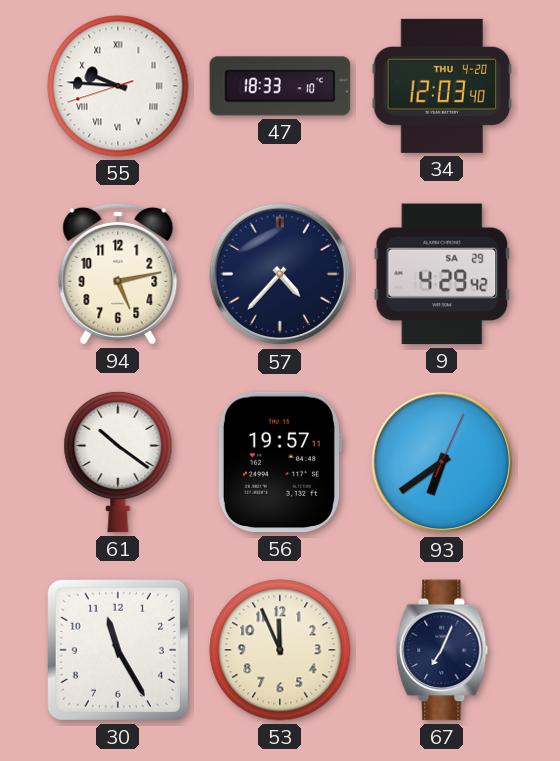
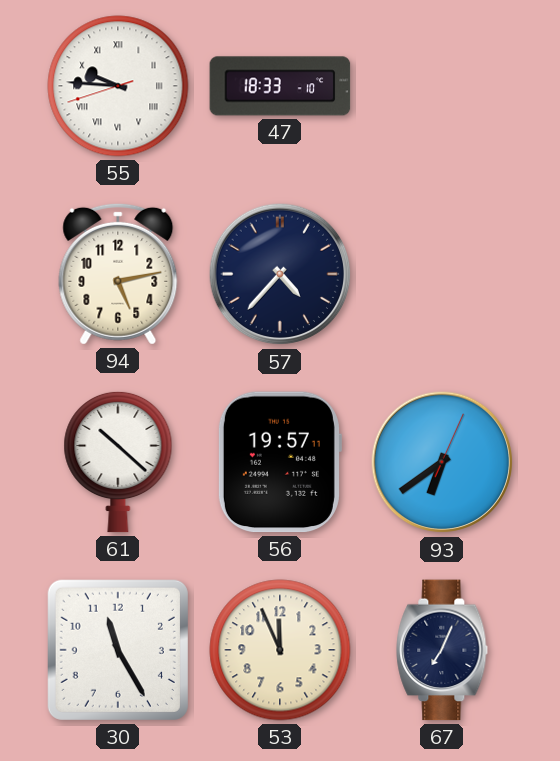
34: 12:03 -> none
9: 4:29 -> none
61: 10:21 -> 10:22
